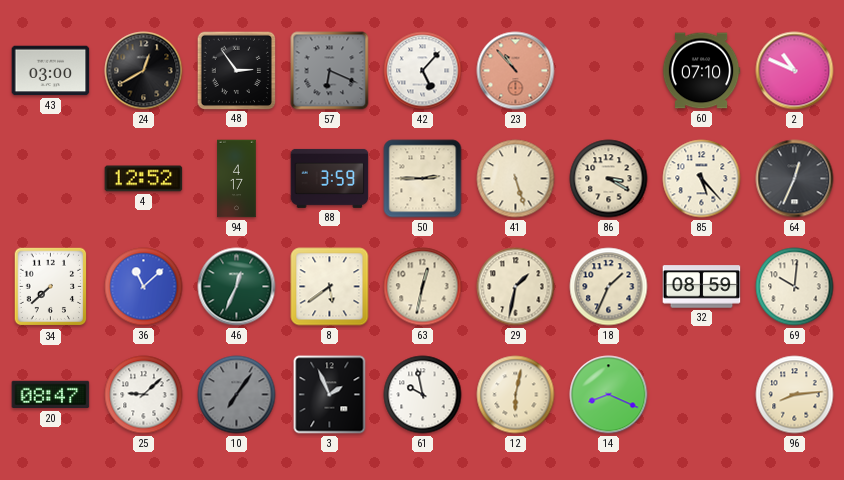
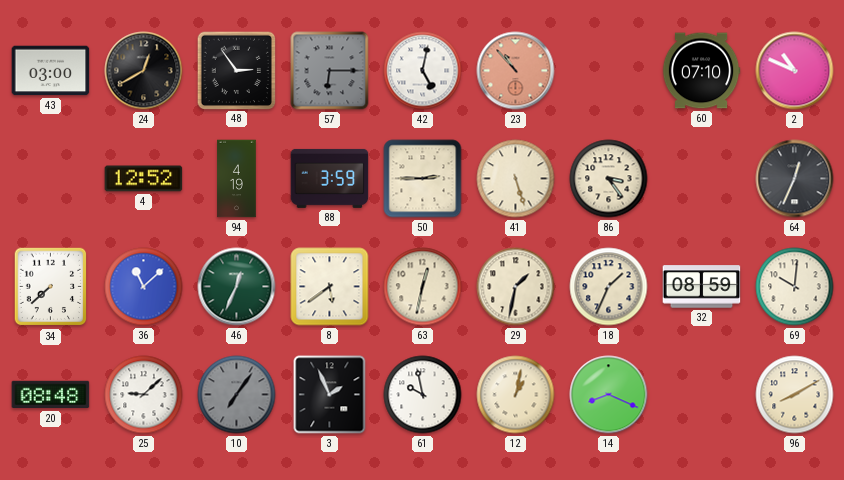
57: 6:19 -> 6:15
42: 5:07 -> 5:02
94: 4:17 -> 4:19
86: 3:20 -> 3:24
85: 5:23 -> none
20: 08:47 -> 08:48
12: 6:02 -> 1:02
96: 8:14 -> 8:10
